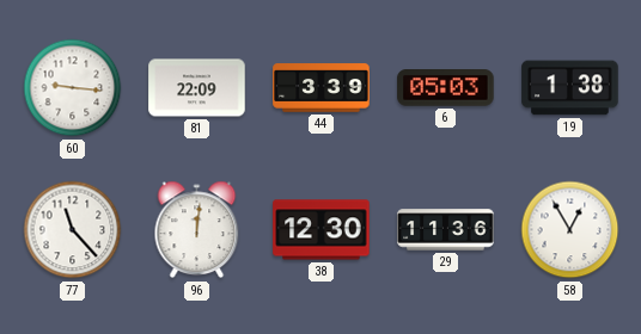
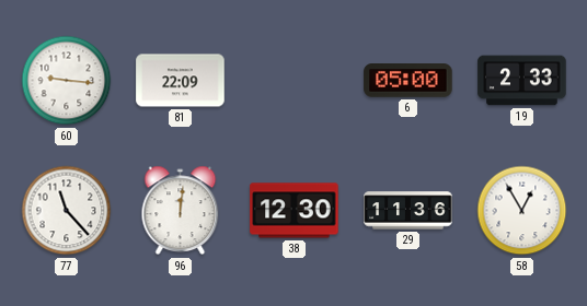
44: 3:39 -> none
6: 05:03 -> 05:00
19: 1:38 -> 2:33
